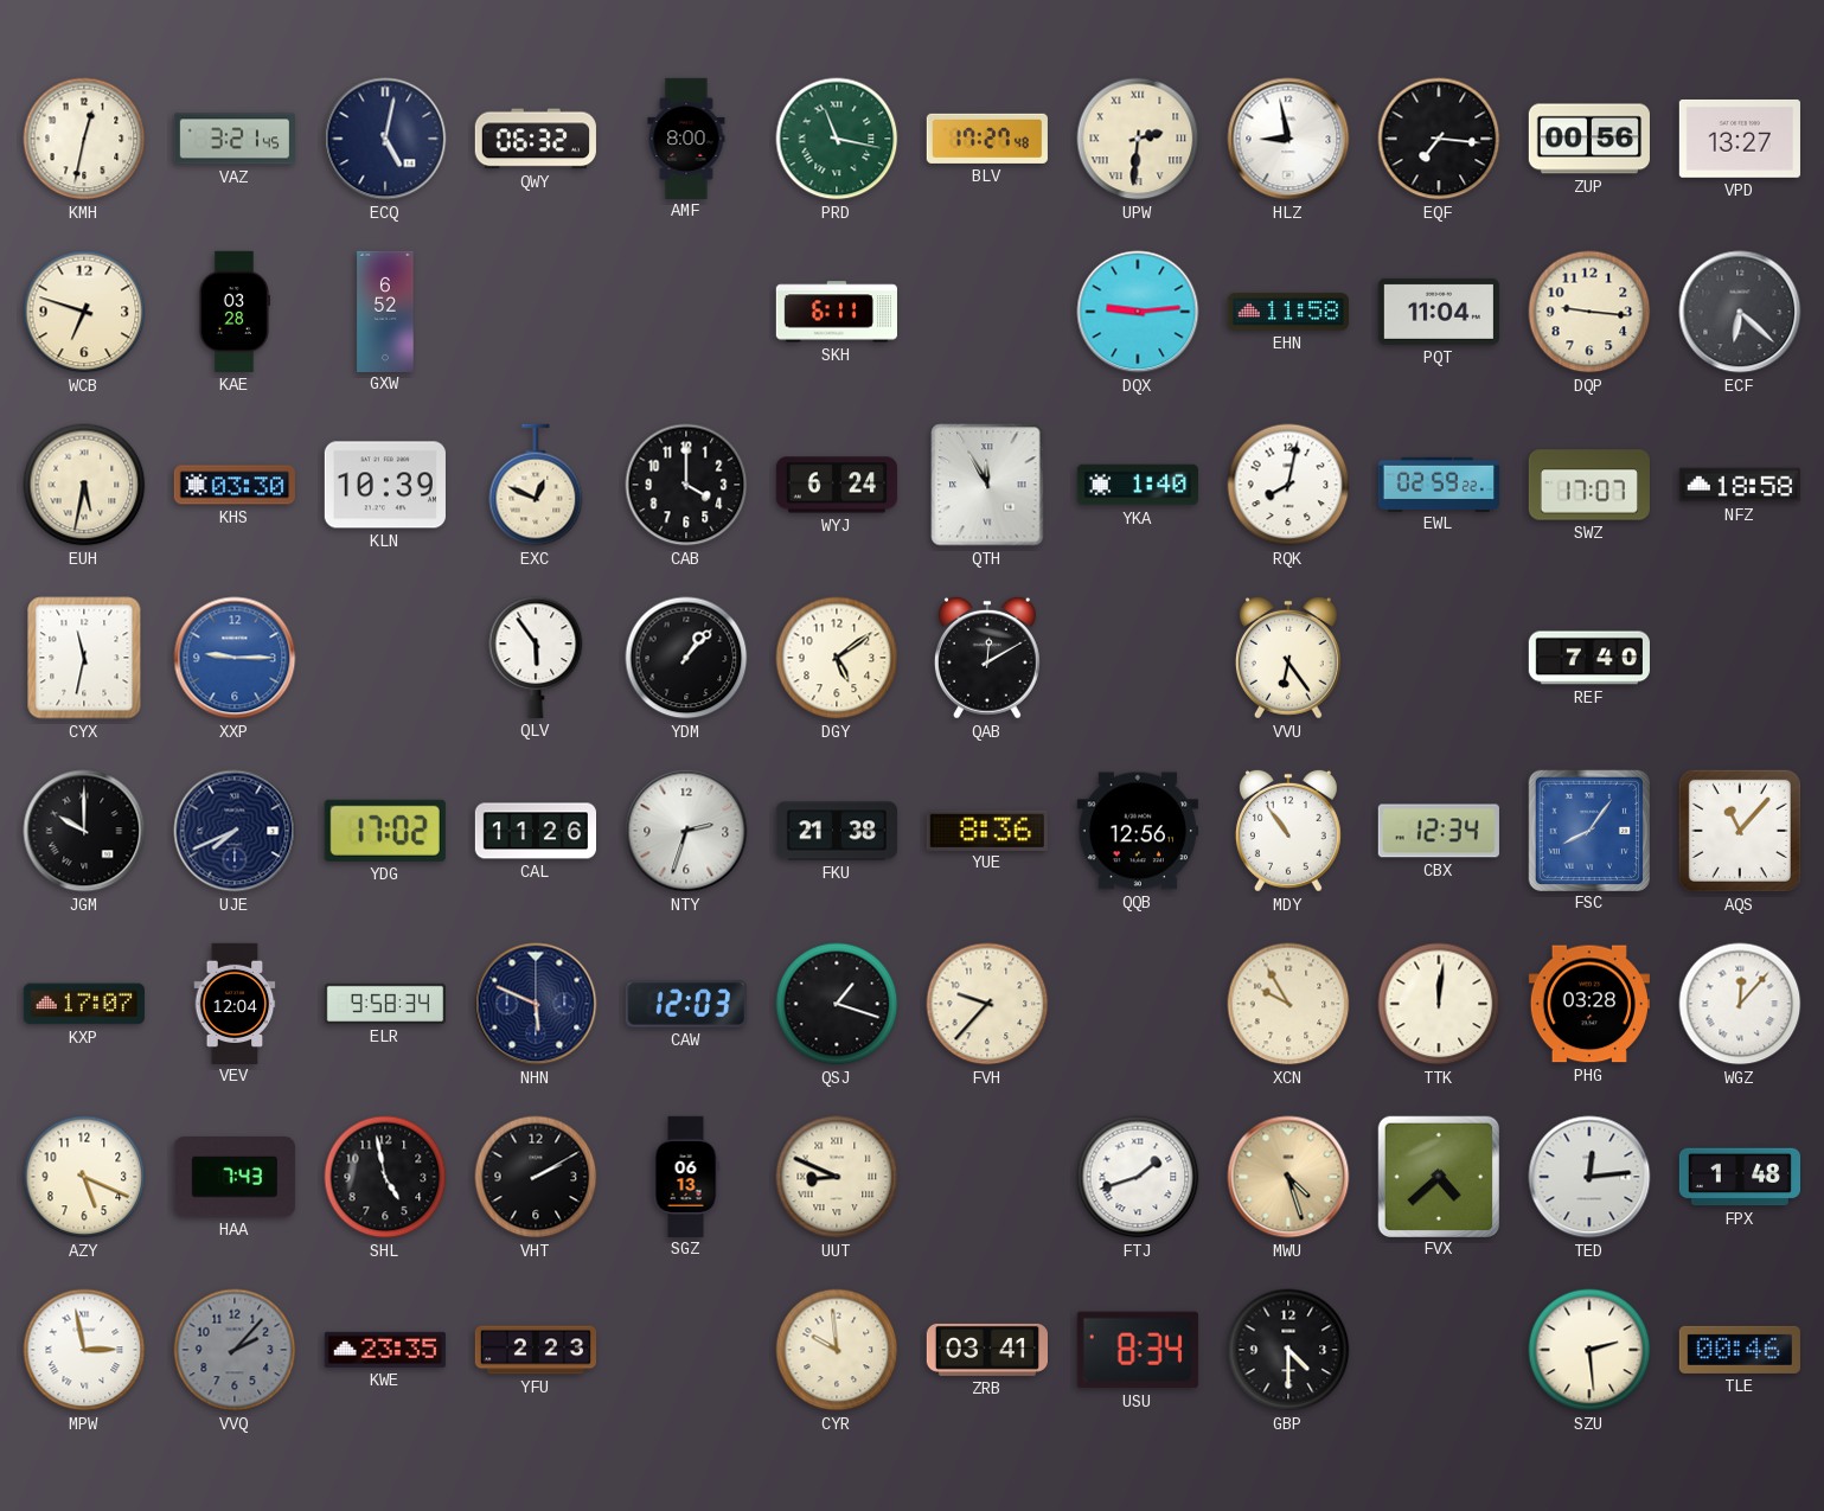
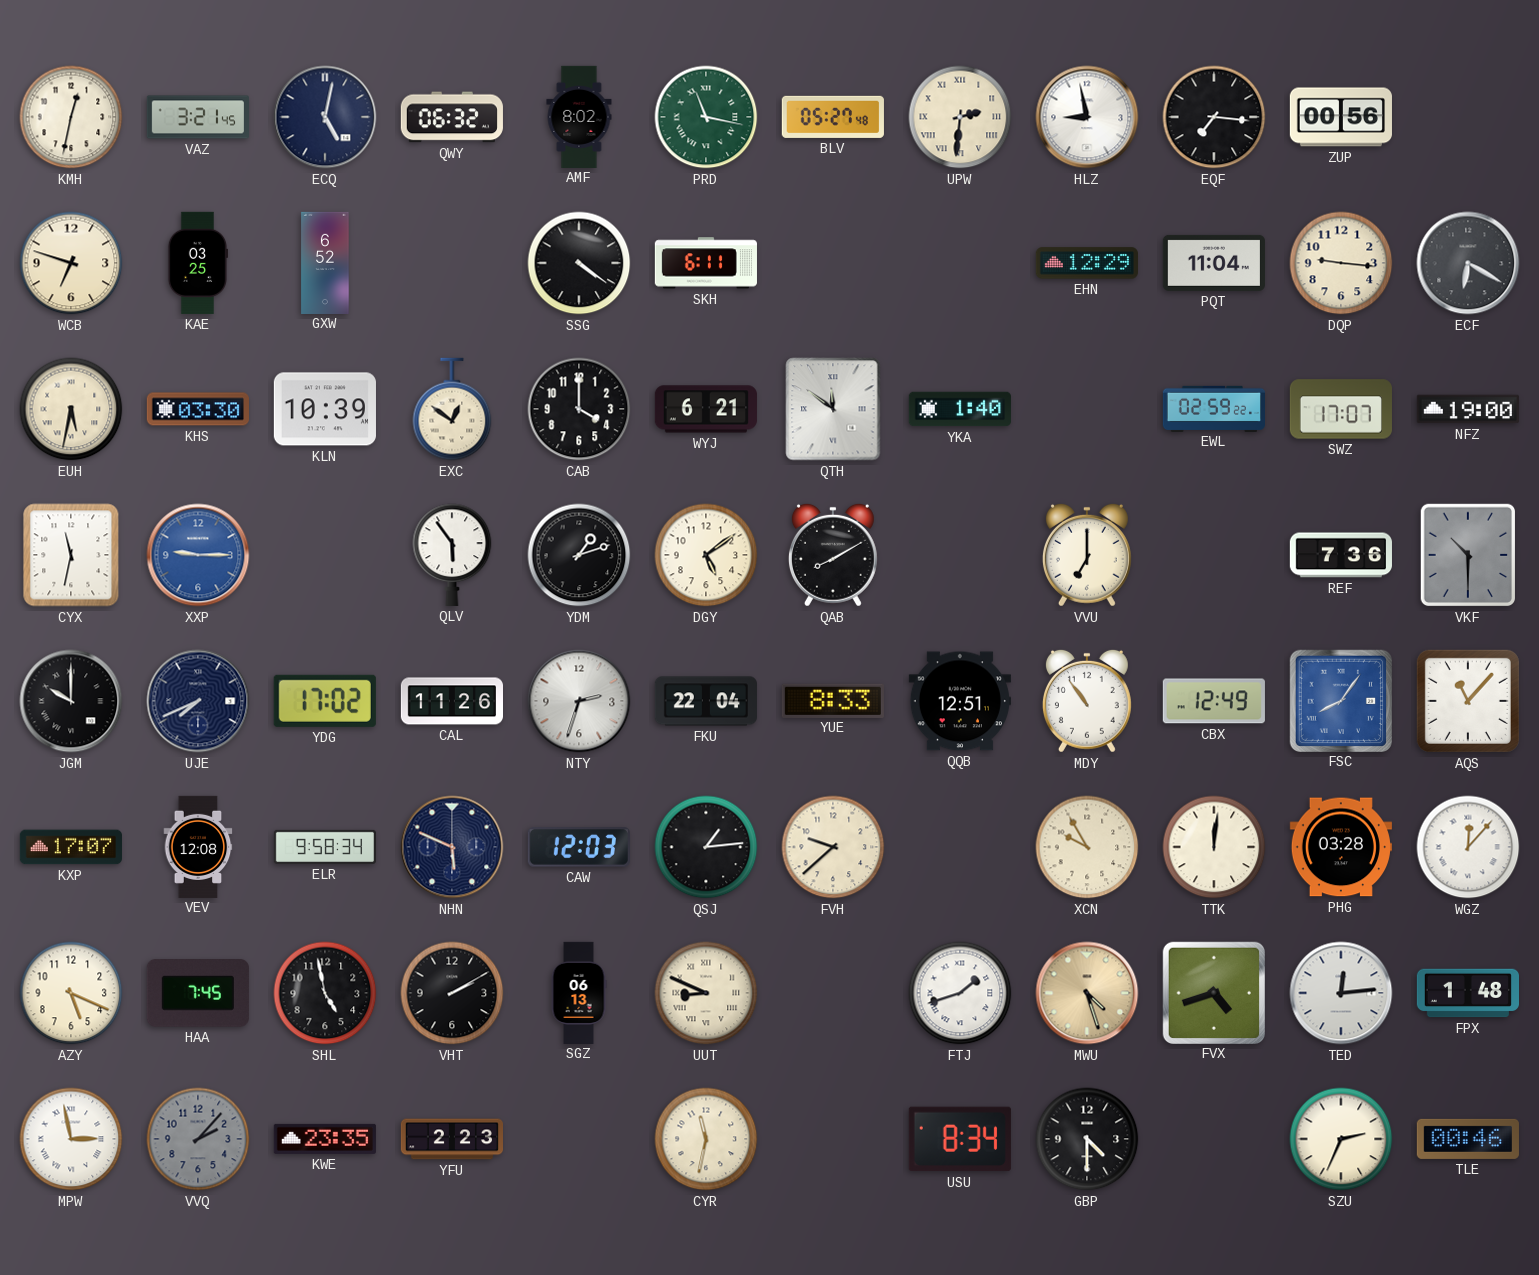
AMF: 8:00 -> 8:02
BLV: 17:27 -> 05:27
VPD: 13:27 -> none
KAE: 03:28 -> 03:25
SSG: none -> 4:21
DQX: 9:14 -> none
EHN: 11:58 -> 12:29
ECF: 6:22 -> 6:20
EXC: 12:49 -> 12:51
WYJ: 6:24 -> 6:21
QTH: 11:55 -> 11:51
RQK: 8:02 -> none
NFZ: 18:58 -> 19:00
YDM: 1:07 -> 1:12
QAB: 12:10 -> 8:10
VVU: 6:24 -> 7:00
REF: 7:40 -> 7:36
VKF: none -> 10:30
FKU: 21:38 -> 22:04
YUE: 8:36 -> 8:33
QQB: 12:56 -> 12:51
CBX: 12:34 -> 12:49
VEV: 12:04 -> 12:08
QSJ: 1:18 -> 1:14
FVH: 9:37 -> 9:38
HAA: 7:43 -> 7:45
FVX: 4:38 -> 4:42
CYR: 9:59 -> 11:32
ZRB: 03:41 -> none
SZU: 2:29 -> 2:34
